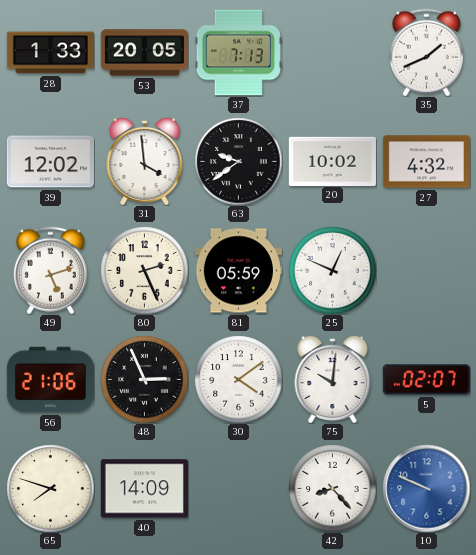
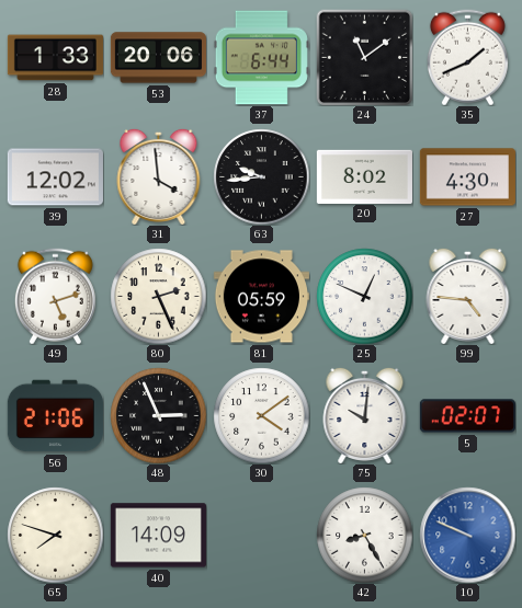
53: 20:05 -> 20:06
37: 7:13 -> 6:44
24: none -> 11:09
63: 9:39 -> 9:44
20: 10:02 -> 8:02
27: 4:32 -> 4:30
99: none -> 4:46
42: 8:23 -> 8:25
